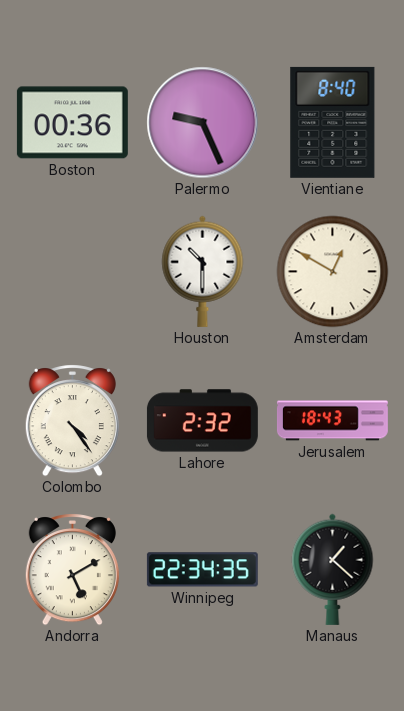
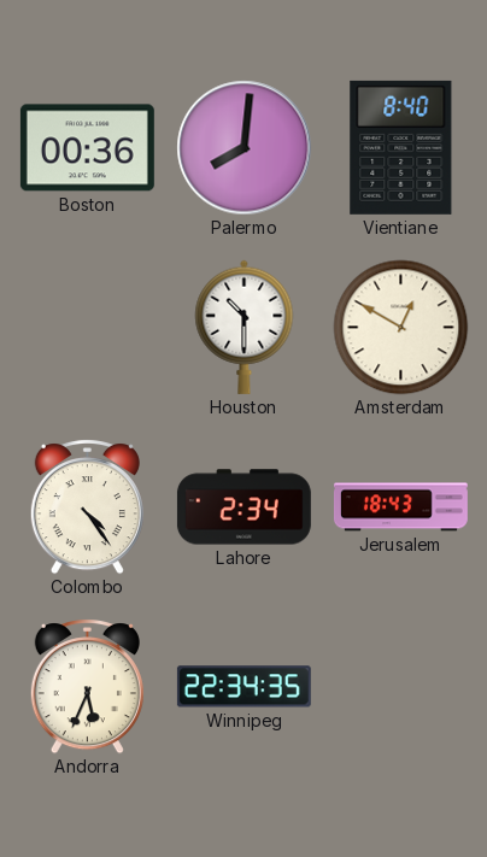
Palermo: 9:26 -> 8:01
Lahore: 2:32 -> 2:34
Andorra: 5:10 -> 5:34
Manaus: 1:22 -> none
